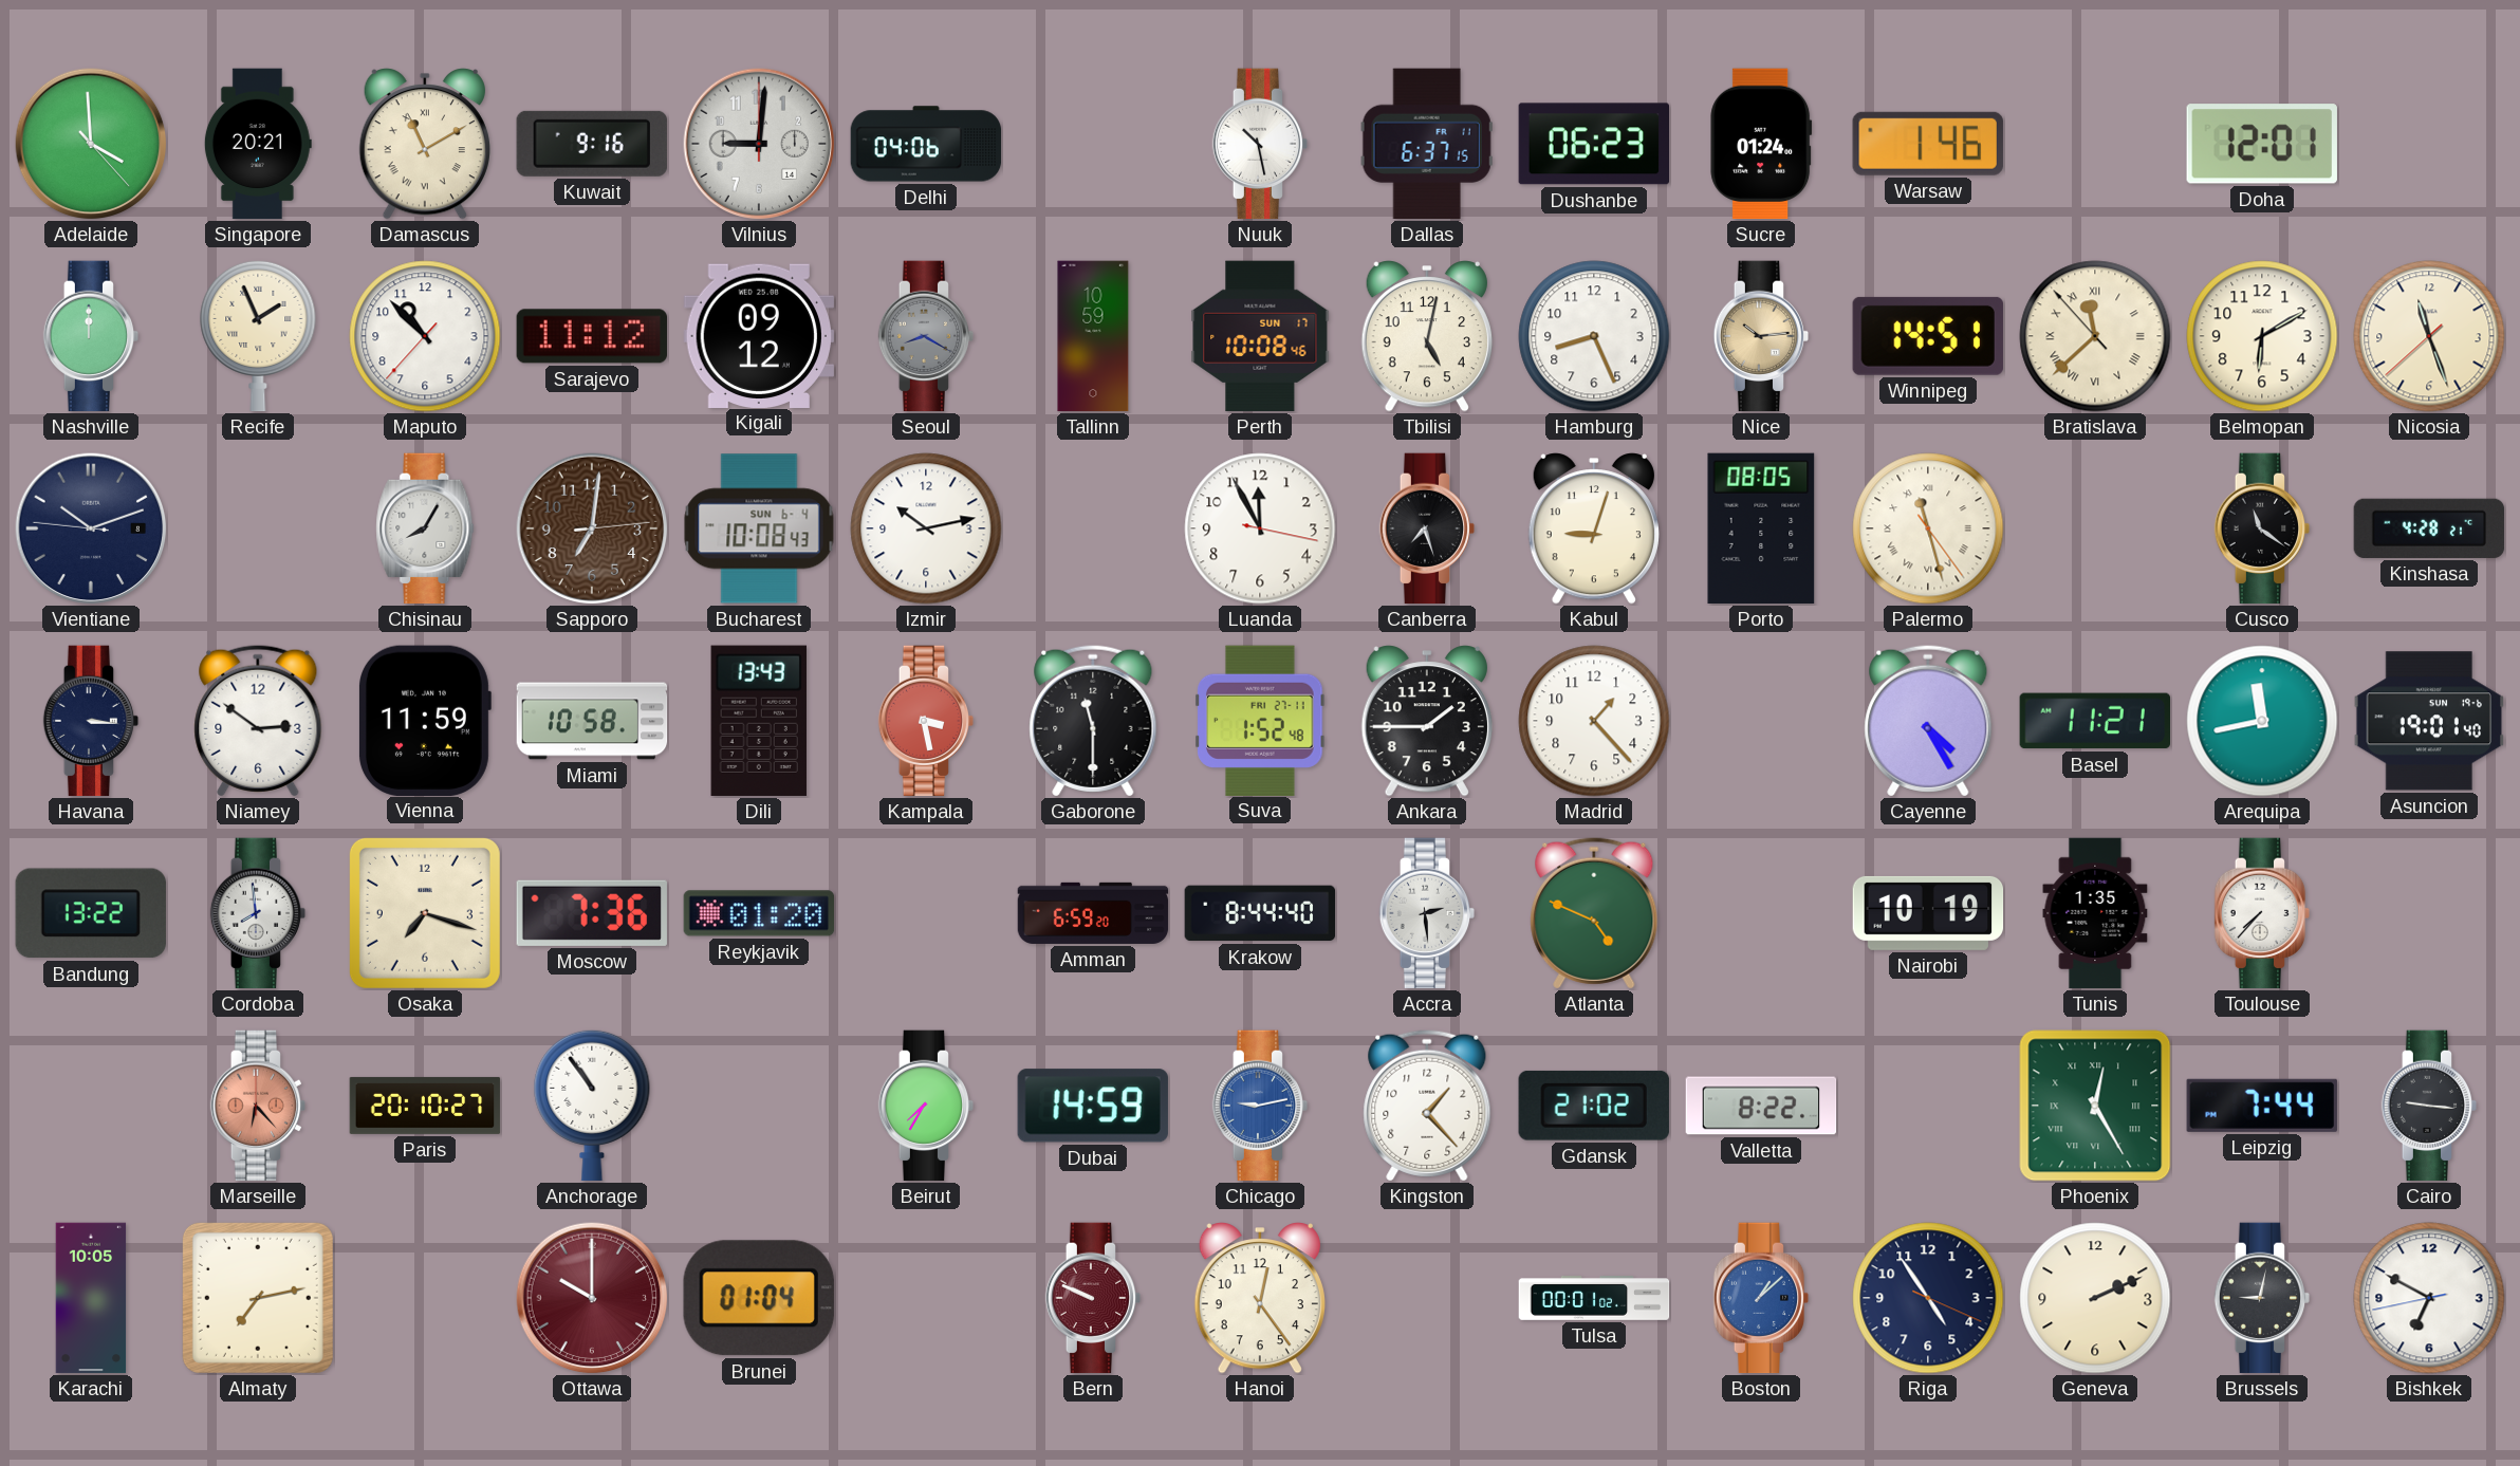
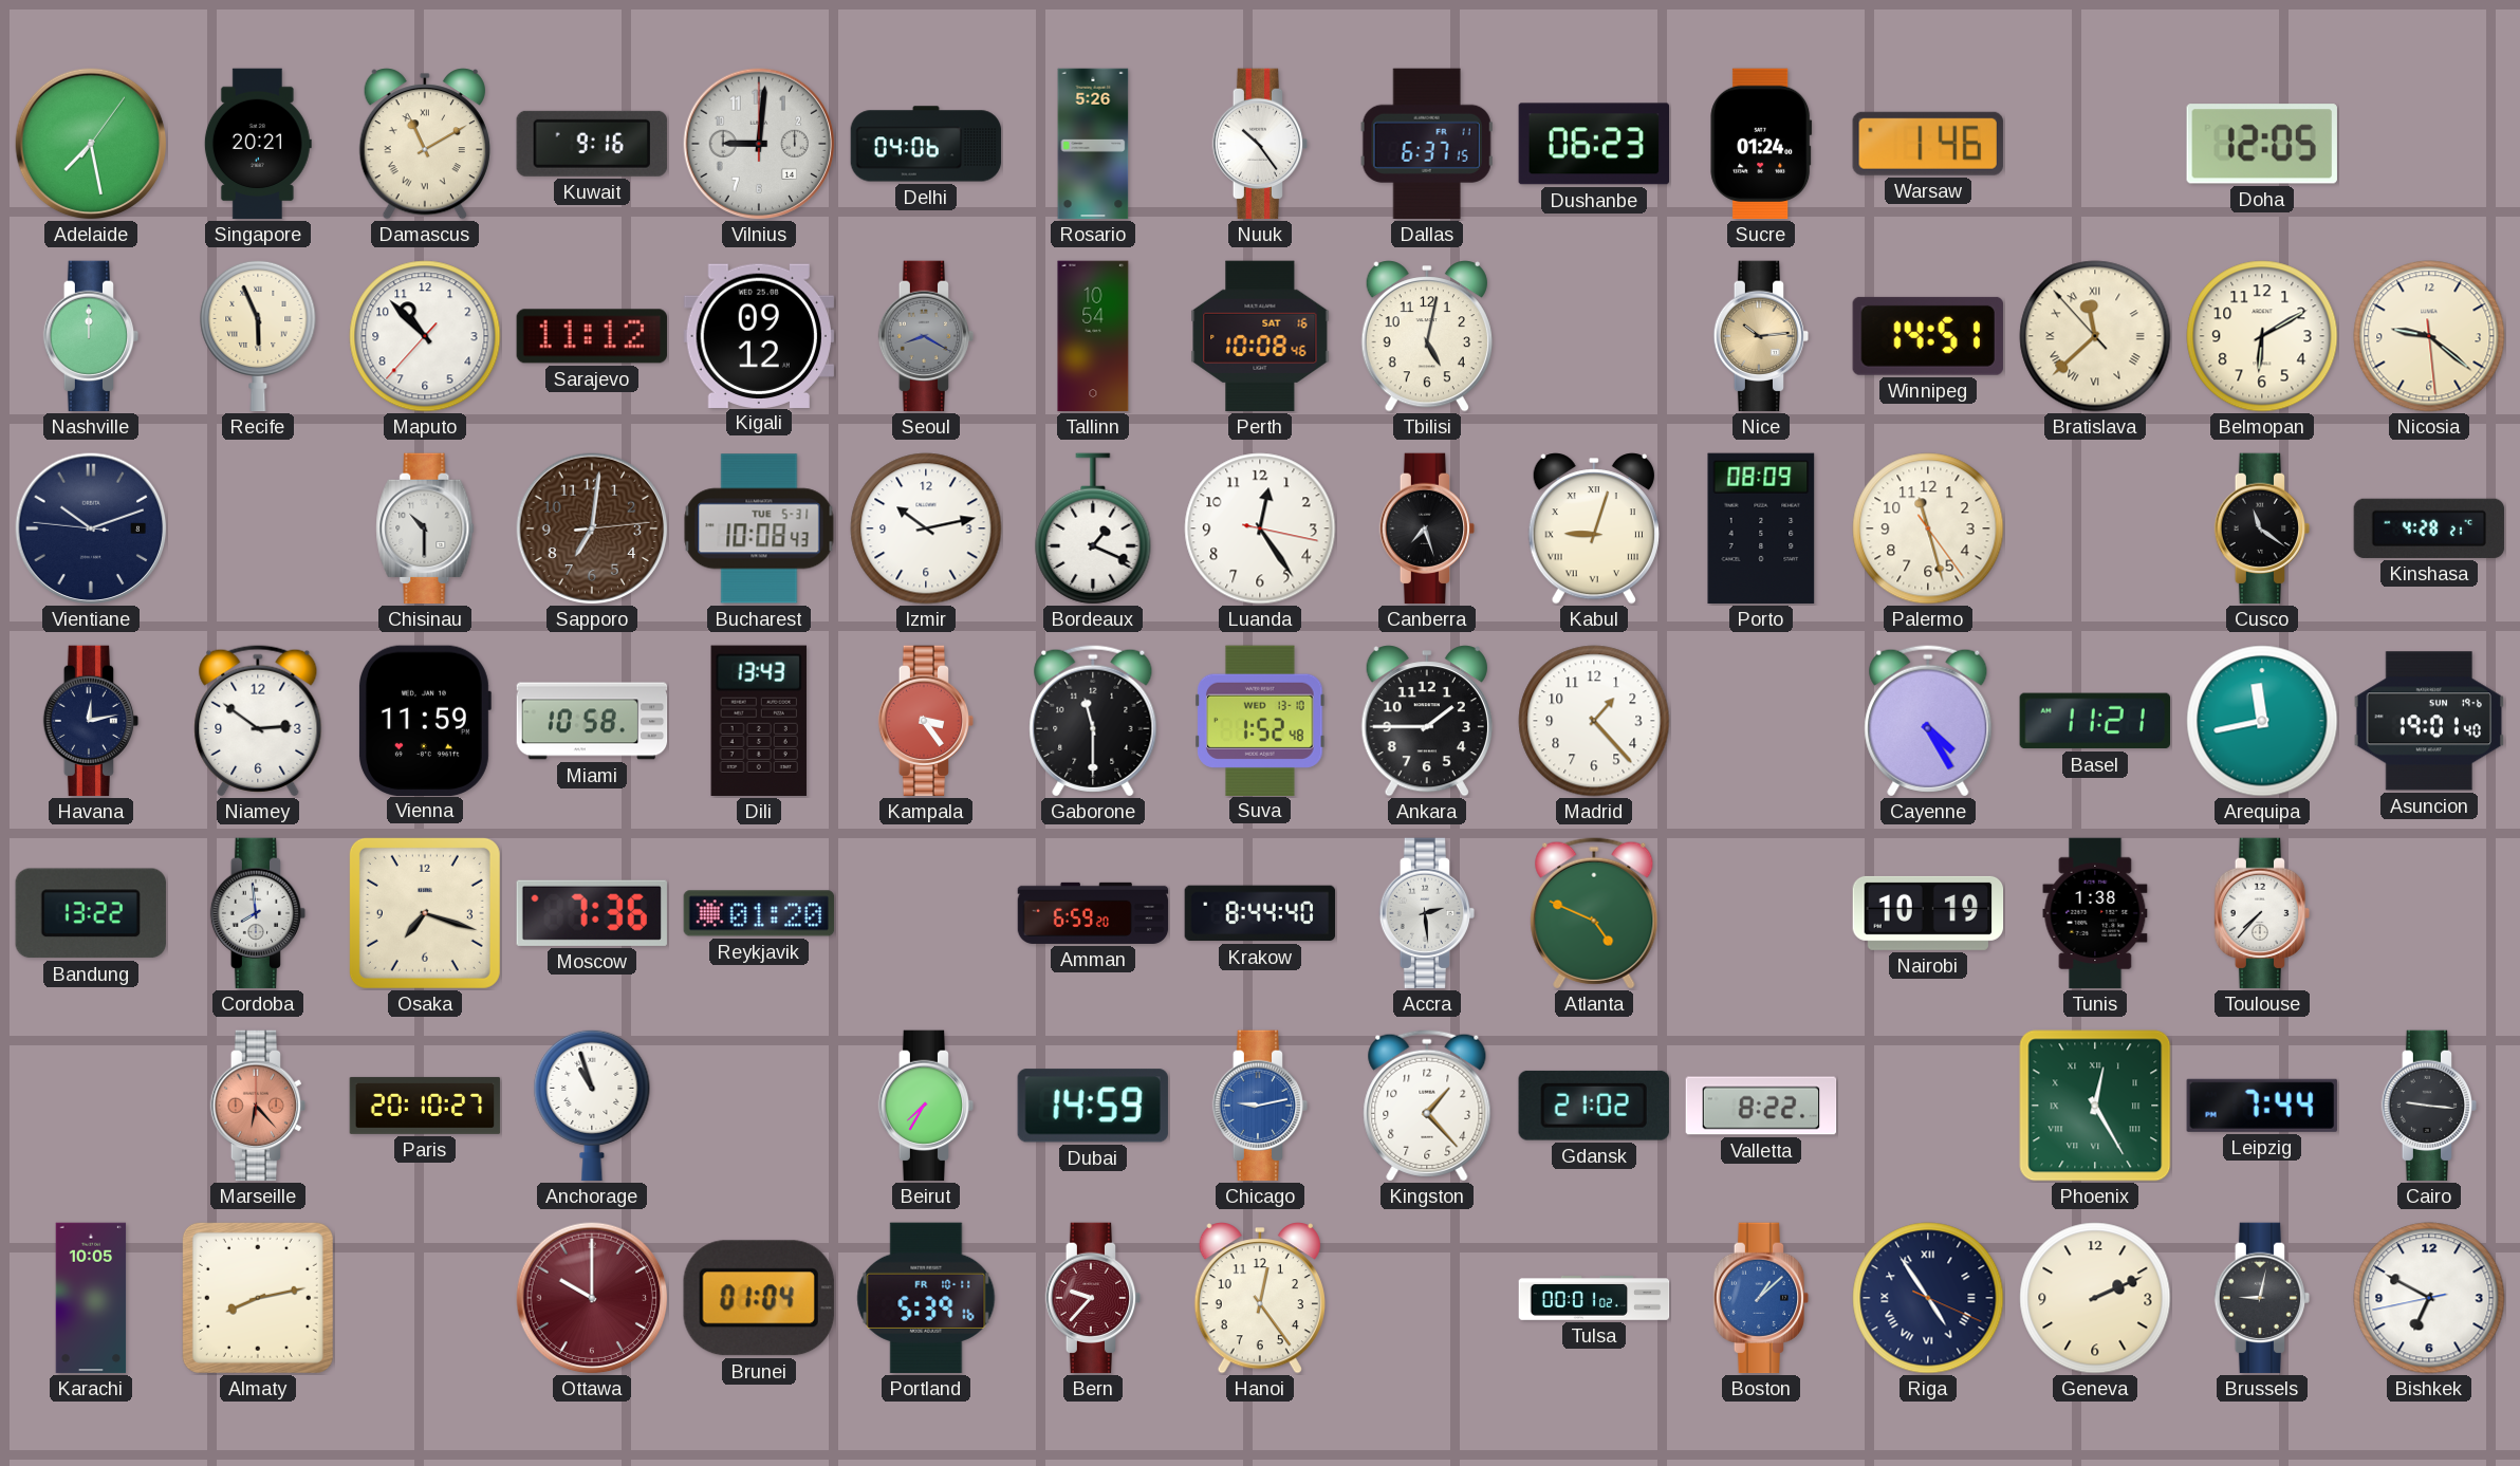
Adelaide: 3:59 -> 7:28
Rosario: none -> 5:26
Nuuk: 10:28 -> 10:24
Doha: 12:01 -> 12:05
Recife: 1:56 -> 5:56
Tallinn: 10:59 -> 10:54
Perth date: SUN 17 -> SAT 16
Hamburg: 8:26 -> none
Nicosia: 11:26 -> 9:21
Chisinau: 8:05 -> 10:30
Bucharest date: SUN 6-4 -> TUE 5-31
Bordeaux: none -> 1:19
Luanda: 11:55 -> 12:24
Kabul numerals: Arabic -> Roman
Porto: 08:05 -> 08:09
Palermo numerals: Roman -> Arabic
Havana: 3:16 -> 12:13
Kampala: 3:28 -> 3:24
Suva date: FRI 27-11 -> WED 13-10
Tunis: 1:35 -> 1:38
Anchorage: 10:54 -> 10:57
Almaty: 7:13 -> 8:13
Portland: none -> 5:39
Bern: 9:49 -> 9:37
Riga numerals: Arabic -> Roman
